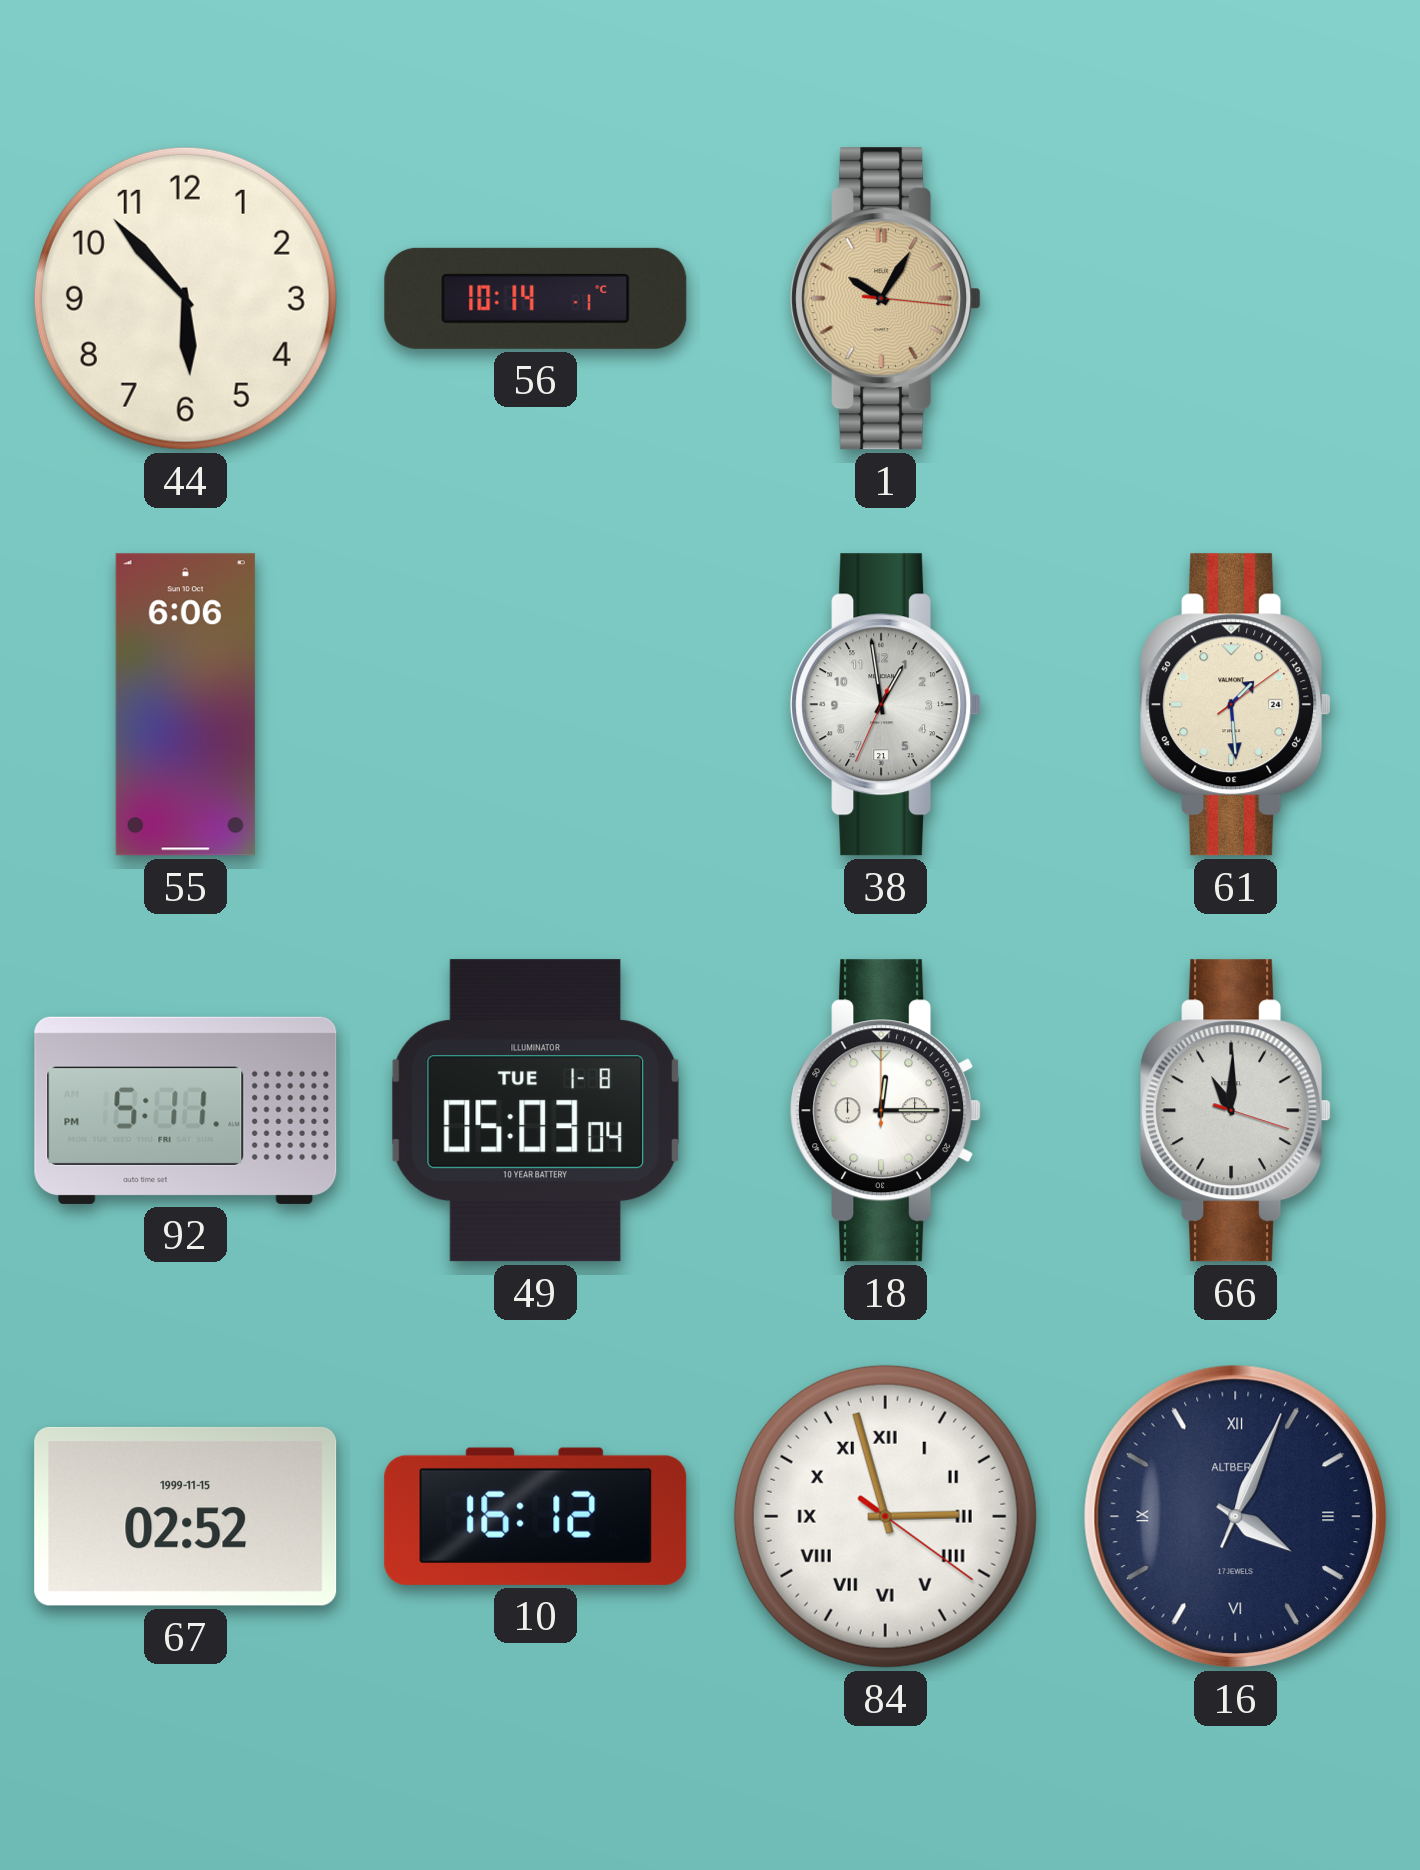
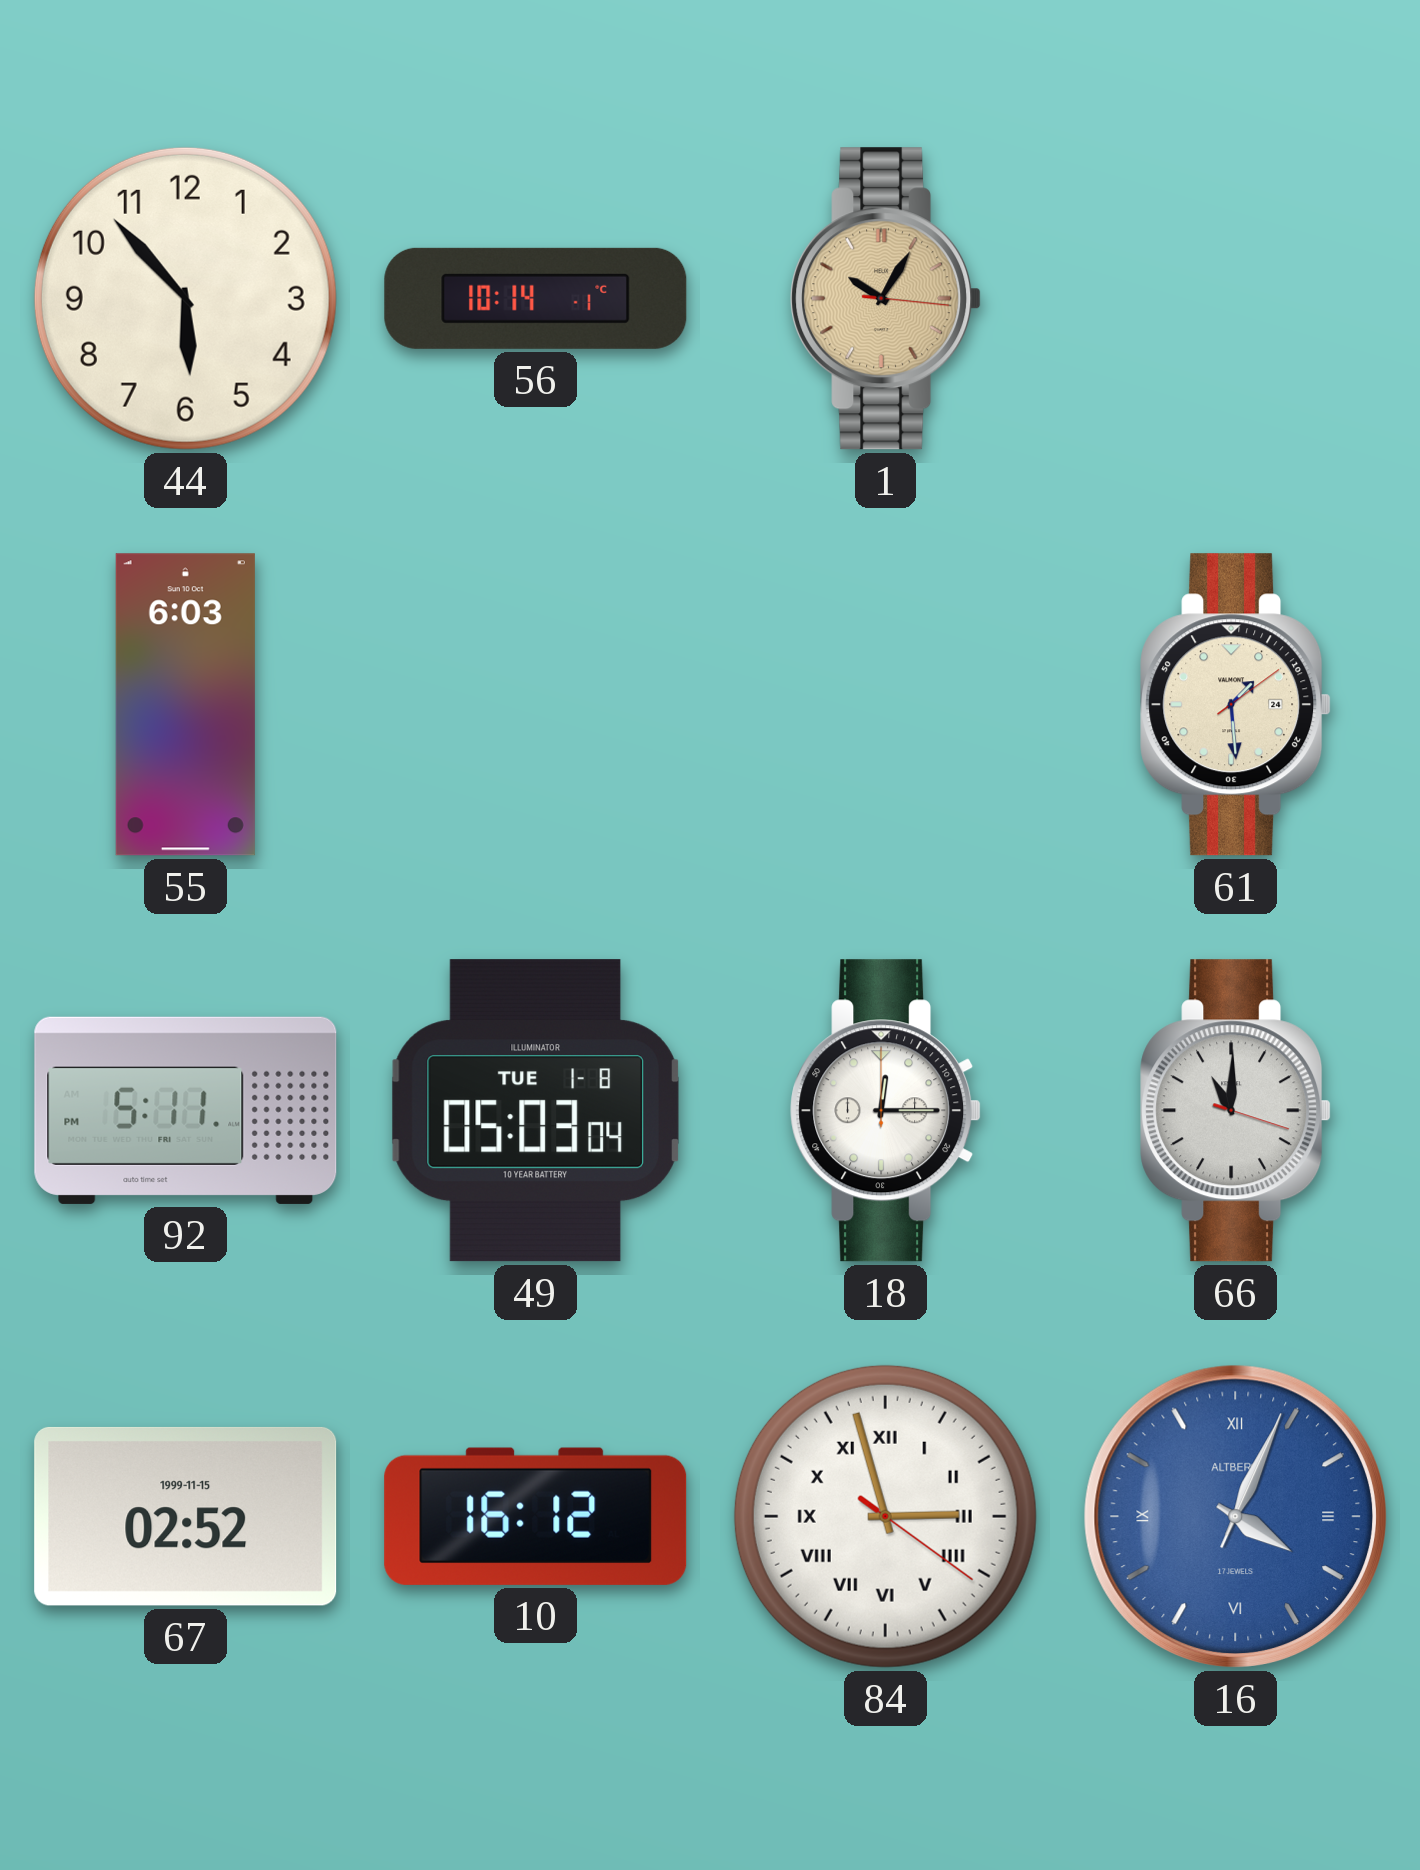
55: 6:06 -> 6:03
38: 12:58 -> none
16 dial: navy -> blue
